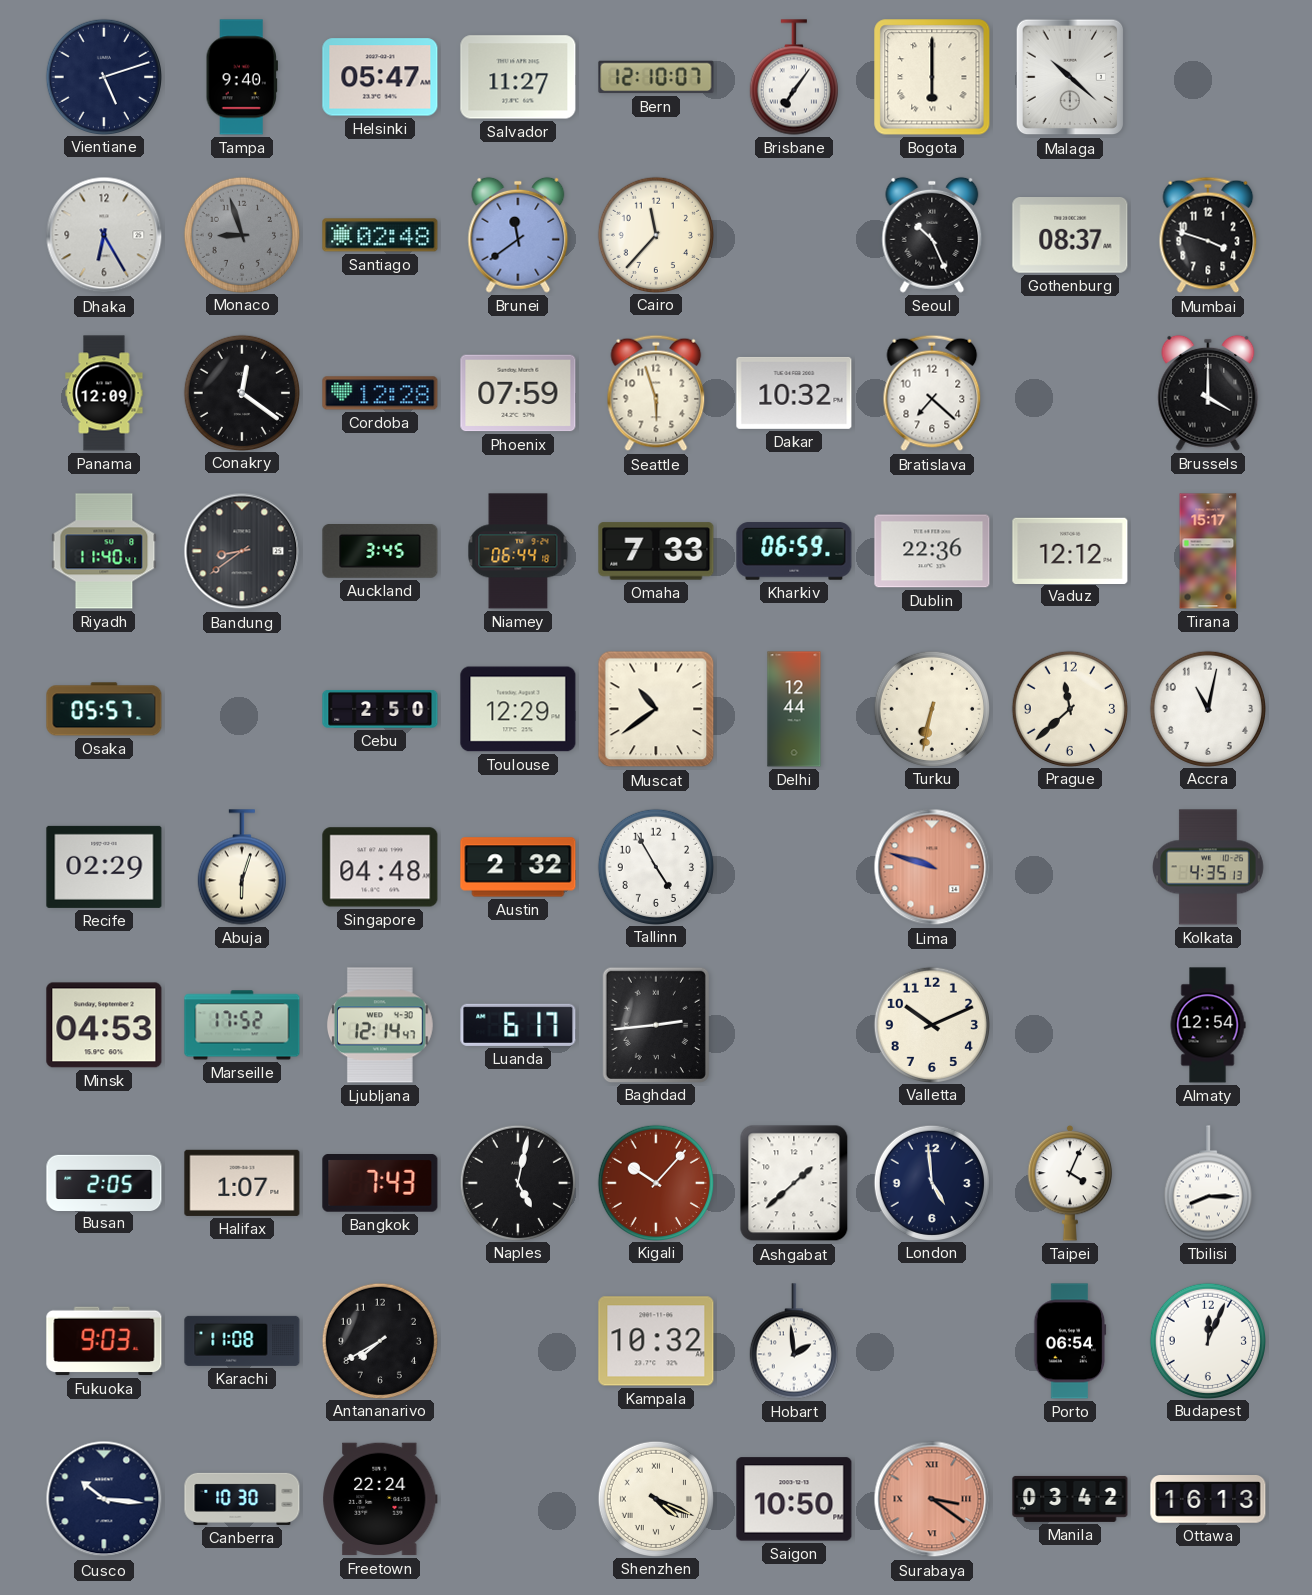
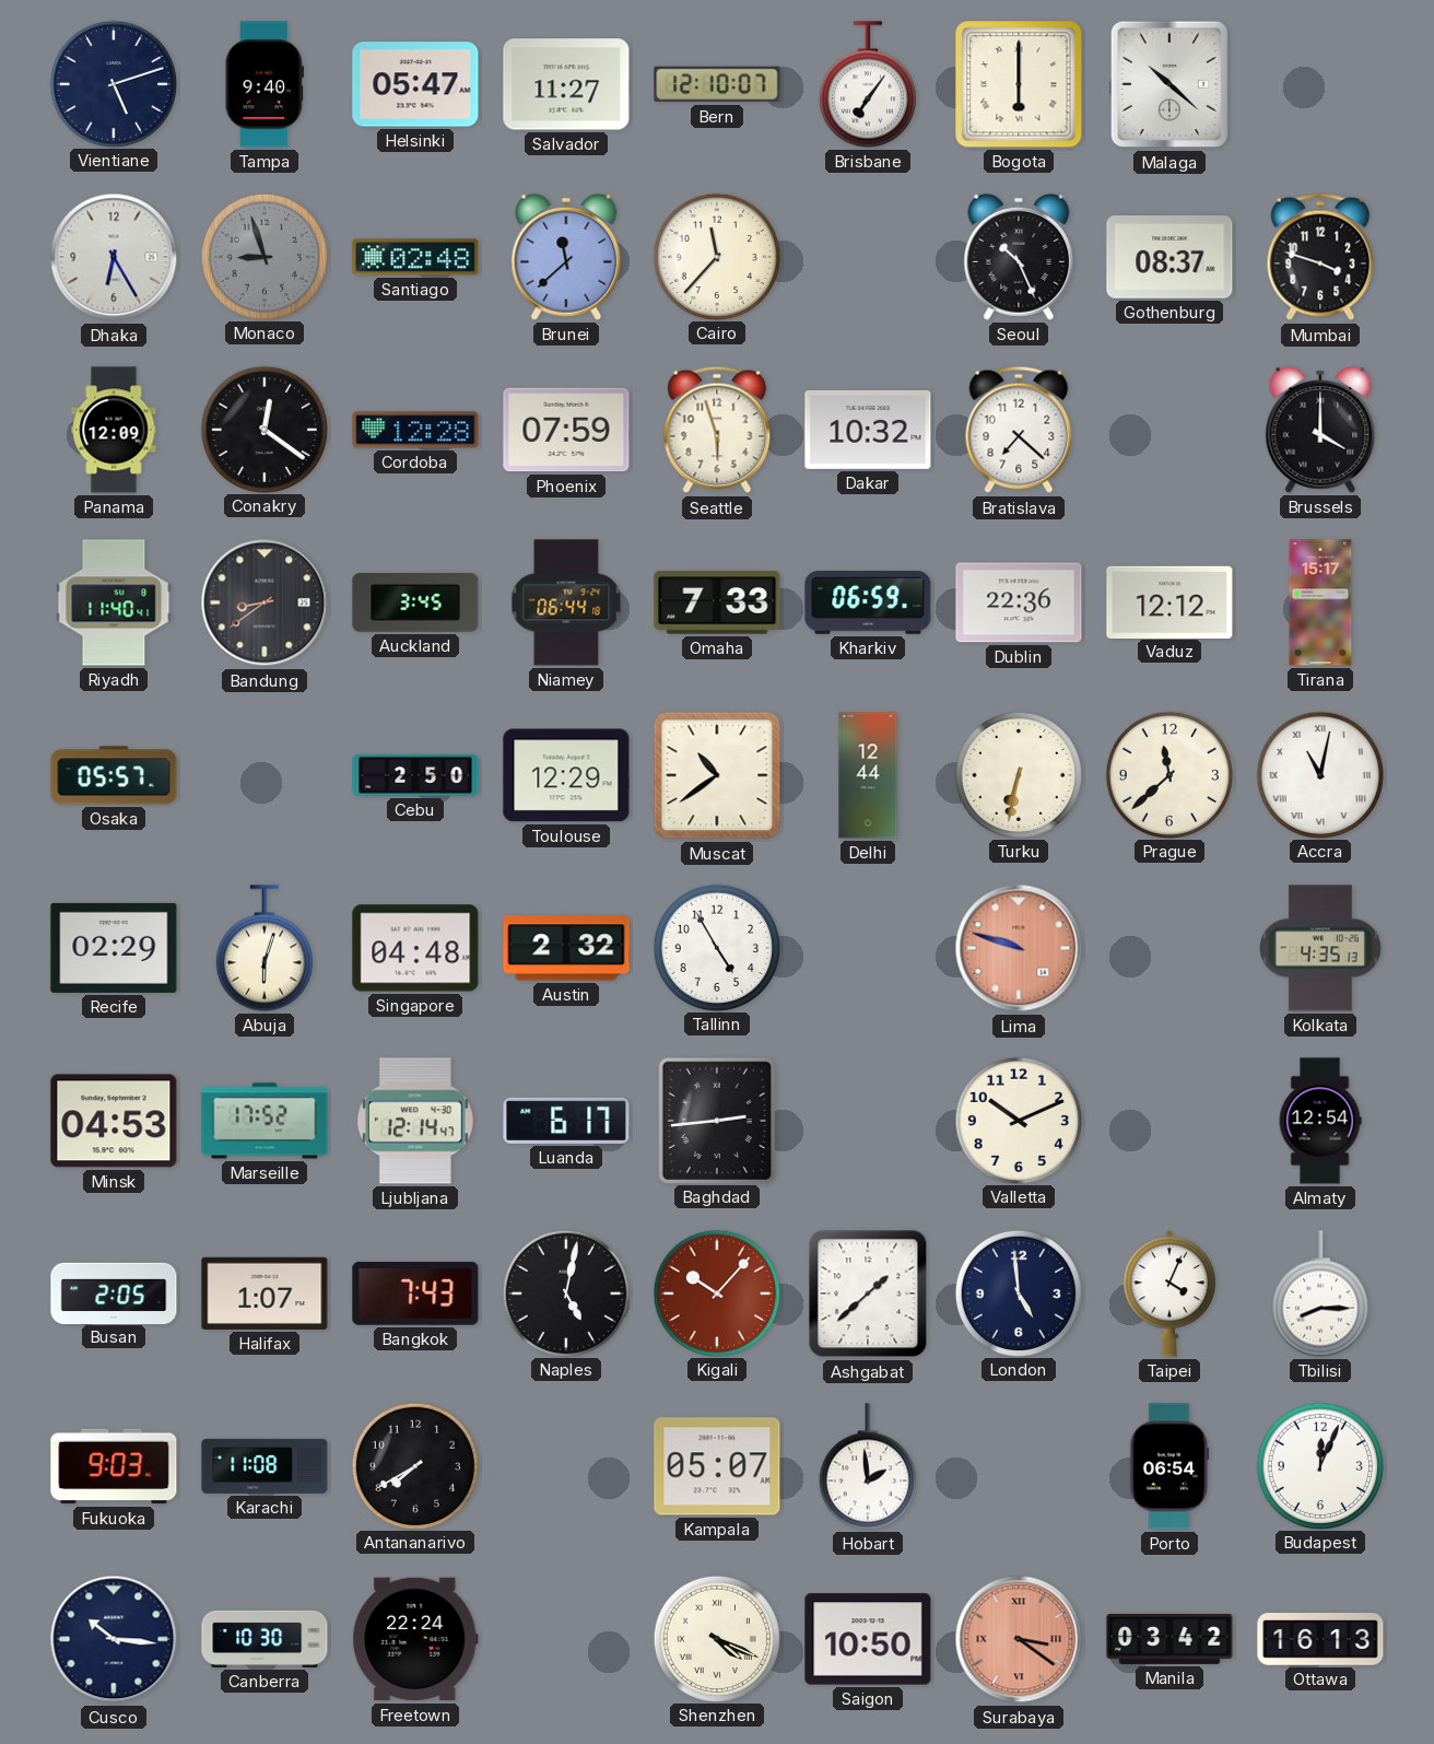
Brunei: 11:39 -> 11:38
Accra numerals: Arabic -> Roman
Kampala: 10:32 -> 05:07
